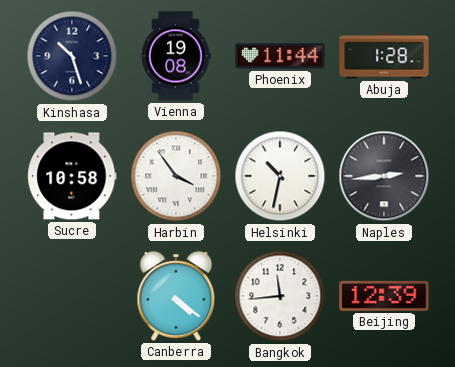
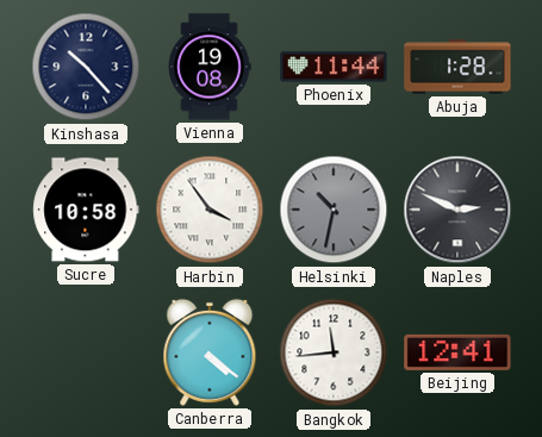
Kinshasa: 10:27 -> 10:23
Helsinki dial: white -> grey
Naples: 2:44 -> 2:49
Beijing: 12:39 -> 12:41
